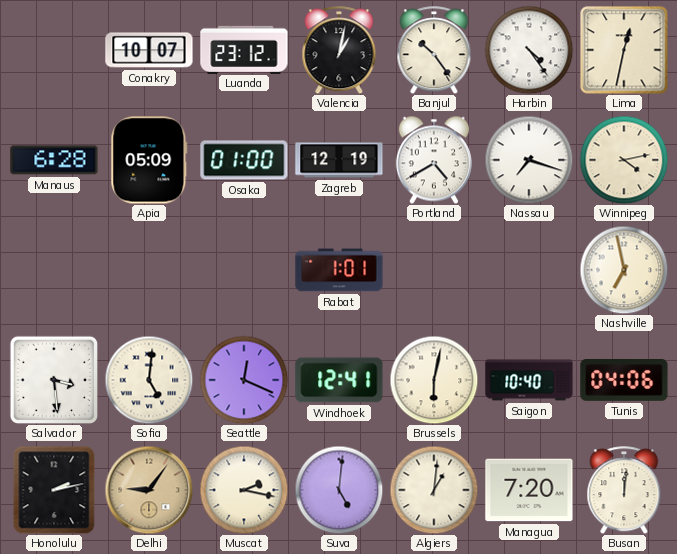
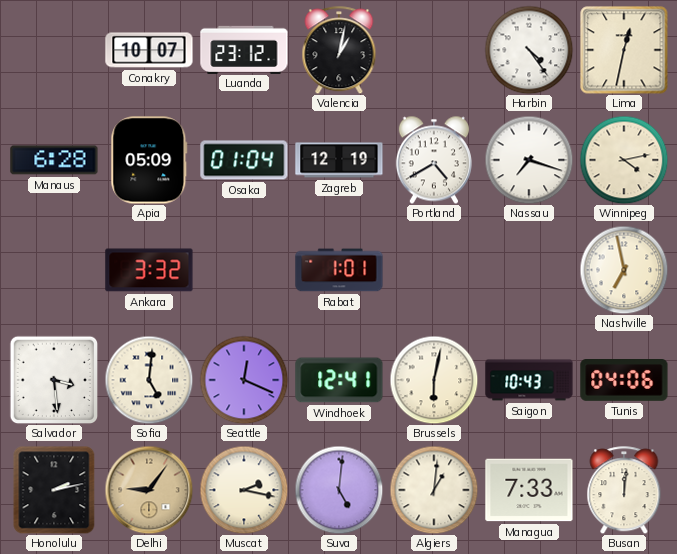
Banjul: 10:24 -> none
Osaka: 01:00 -> 01:04
Ankara: none -> 3:32
Saigon: 10:40 -> 10:43
Managua: 7:20 -> 7:33
